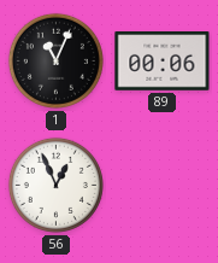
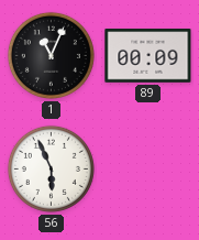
89: 00:06 -> 00:09
56: 12:56 -> 5:56
